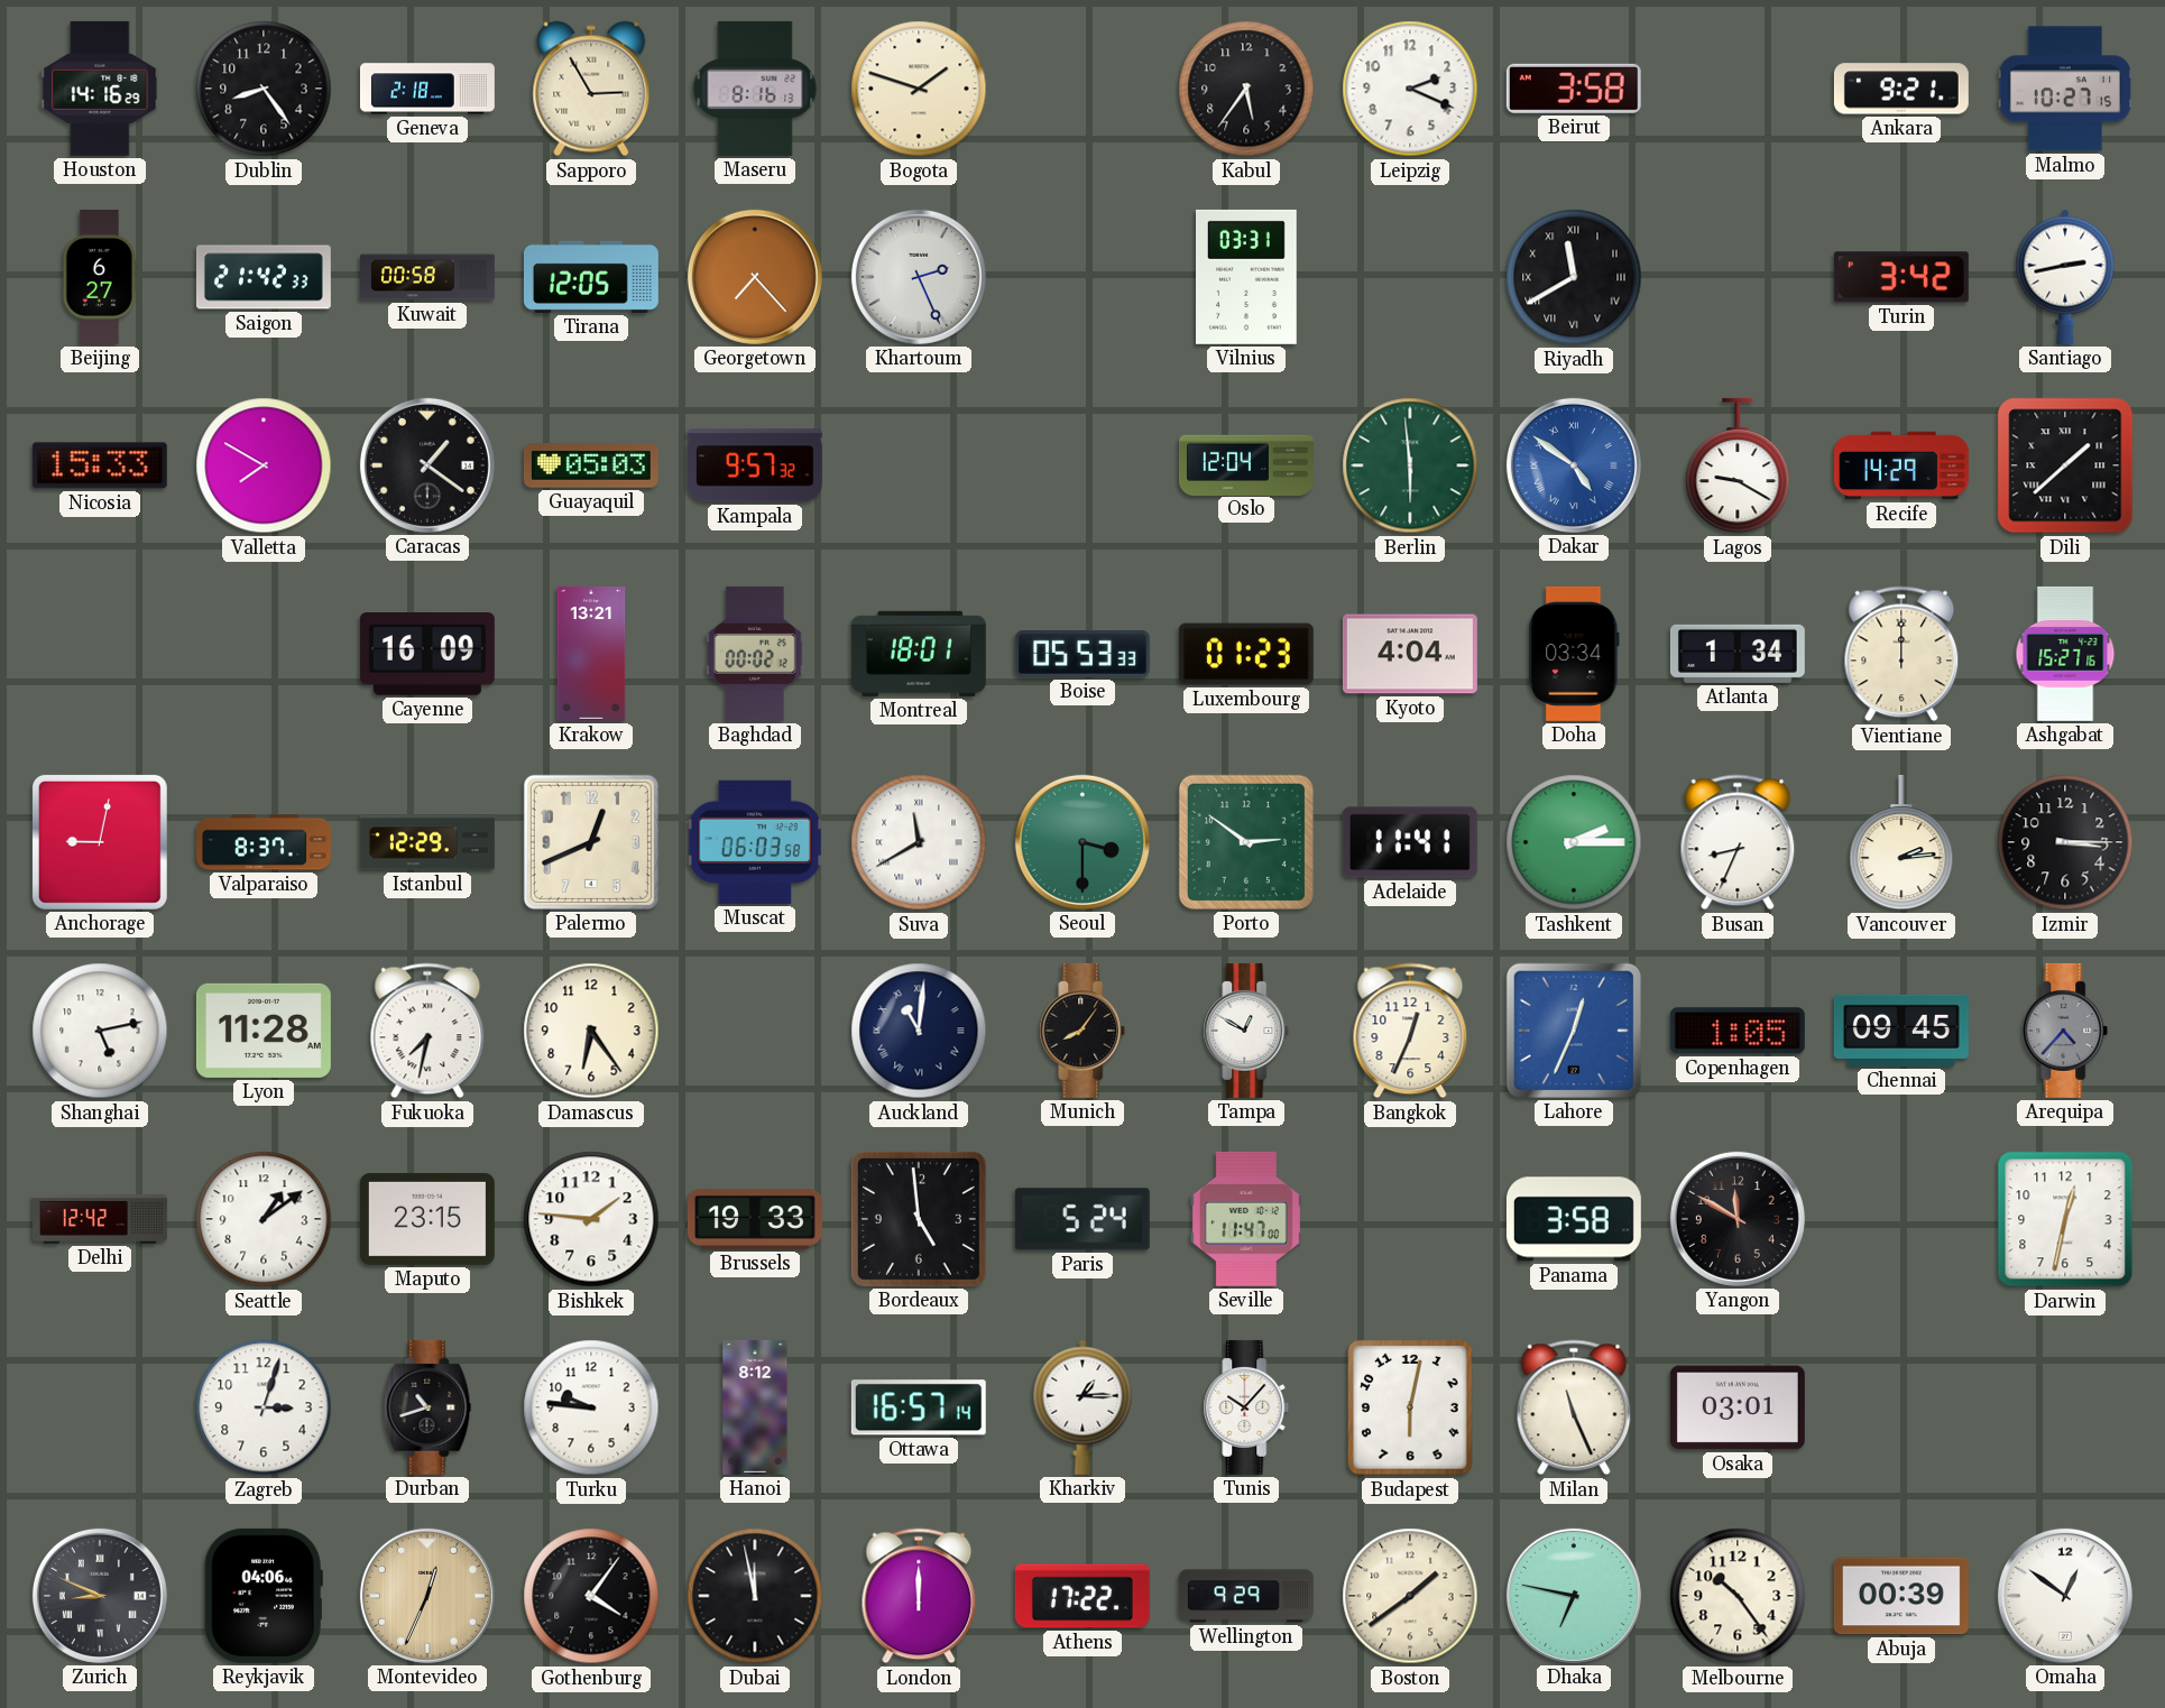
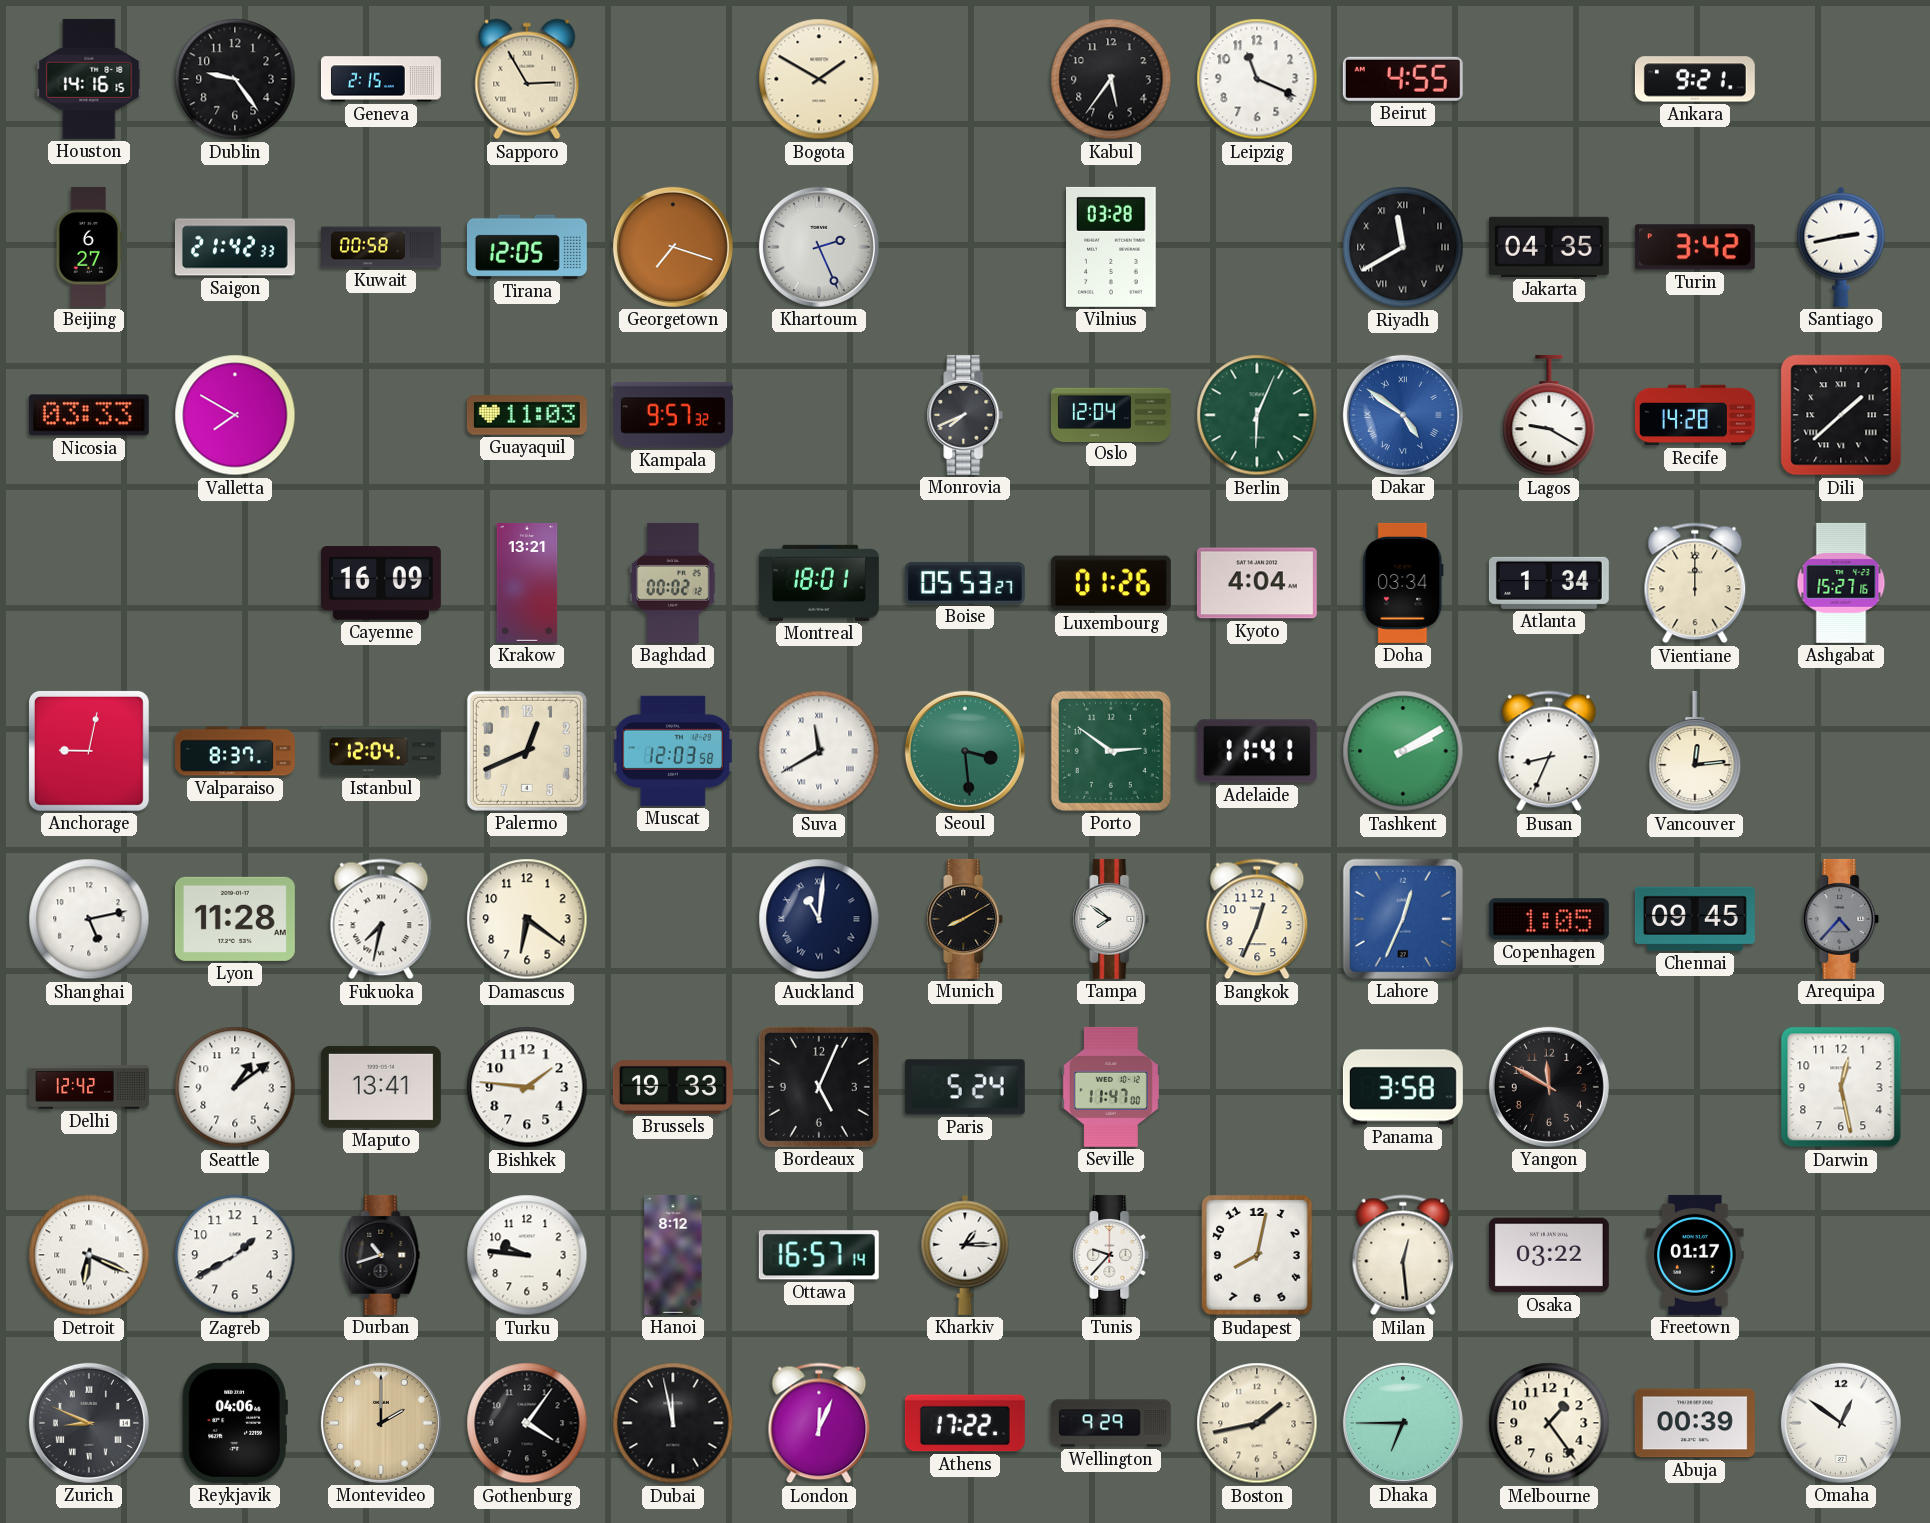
Houston: 14:16:29 -> 14:16:15
Dublin: 8:24 -> 9:24
Geneva: 2:18 -> 2:15
Maseru: 8:16 -> none
Bogota: 1:48 -> 1:50
Leipzig: 2:19 -> 11:19
Beirut: 3:58 -> 4:55
Malmo: 10:27 -> none
Georgetown: 7:23 -> 7:18
Vilnius: 03:31 -> 03:28
Jakarta: none -> 04:35
Nicosia: 15:33 -> 03:33
Caracas: 1:21 -> none
Guayaquil: 05:03 -> 11:03
Monrovia: none -> 7:41
Berlin: 5:59 -> 6:04
Recife: 14:29 -> 14:28
Boise: 05:53:33 -> 05:53:27
Luxembourg: 01:23 -> 01:26
Istanbul: 12:29 -> 12:04
Muscat: 06:03 -> 12:03
Seoul: 3:30 -> 3:29
Tashkent: 2:15 -> 2:10
Vancouver: 2:14 -> 12:14
Izmir: 3:15 -> none
Damascus: 6:24 -> 6:21
Munich: 8:06 -> 8:10
Tampa: 12:50 -> 7:51
Maputo: 23:15 -> 13:41
Bordeaux: 4:59 -> 5:04
Darwin: 12:32 -> 12:28
Detroit: none -> 6:19
Zagreb: 3:03 -> 1:40
Tunis: 10:07 -> 9:37
Budapest: 6:02 -> 8:02
Milan: 11:26 -> 12:29
Osaka: 03:01 -> 03:22
Freetown: none -> 01:17
Montevideo: 12:34 -> 2:00
London: 12:00 -> 12:04
Boston: 1:39 -> 1:43
Dhaka: 6:47 -> 6:45
Melbourne: 10:24 -> 1:24
